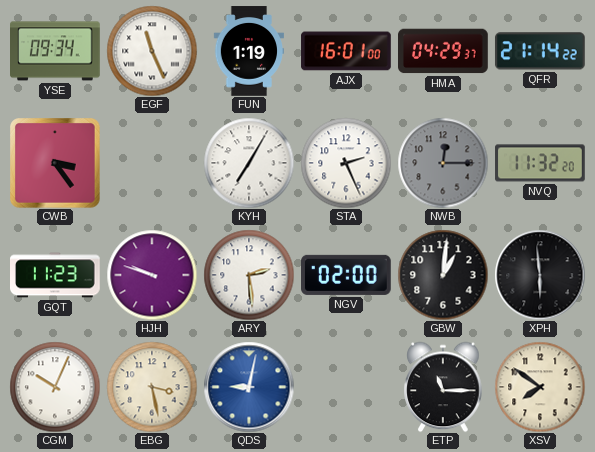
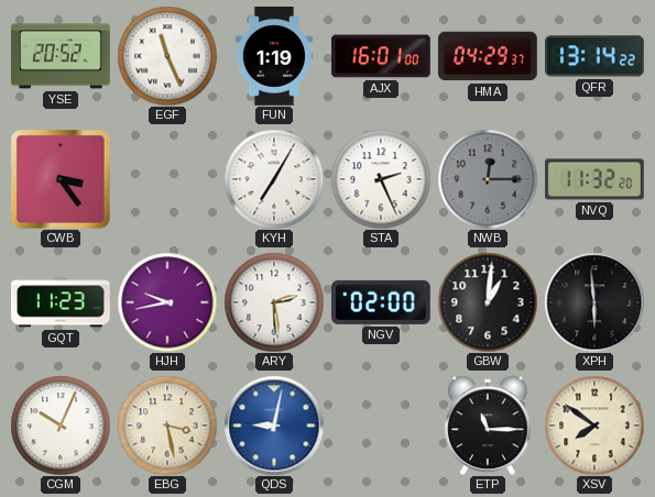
YSE: 09:34 -> 20:52
QFR: 21:14 -> 13:14
HJH: 9:48 -> 9:43
